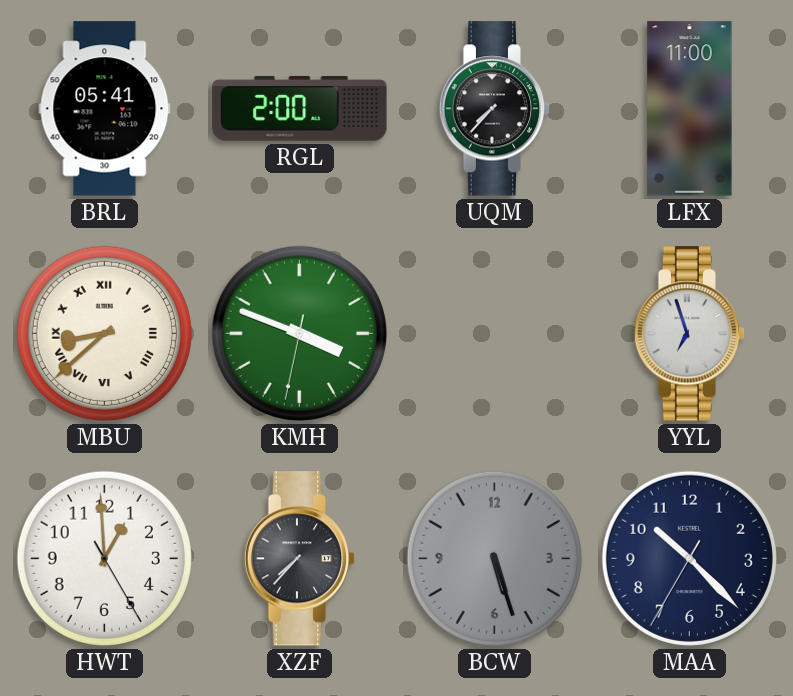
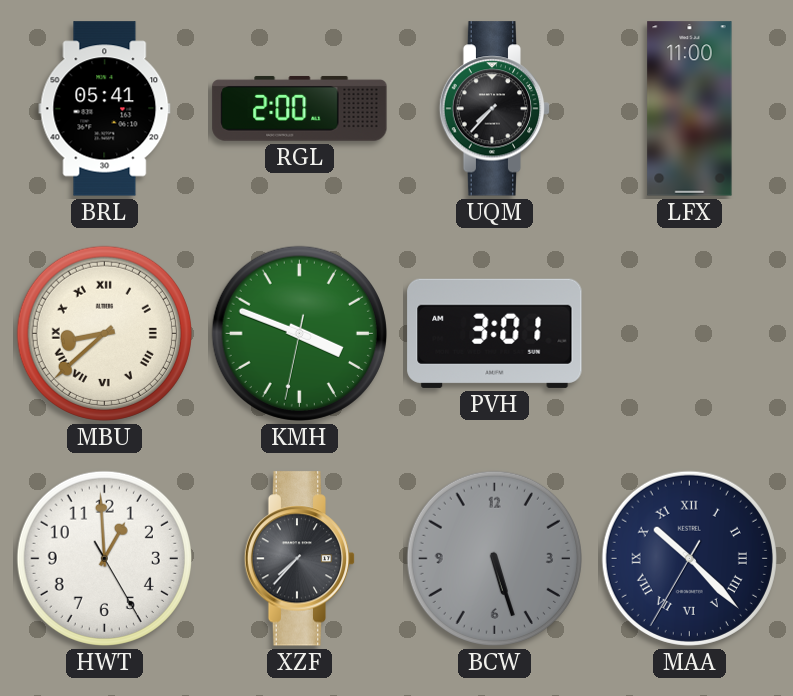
PVH: none -> 3:01
YYL: 6:57 -> none
MAA numerals: Arabic -> Roman
